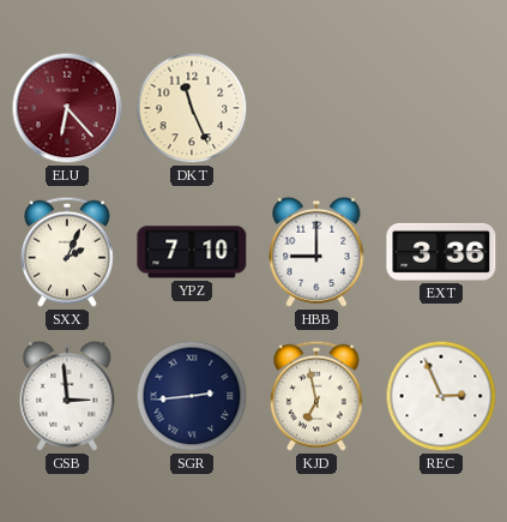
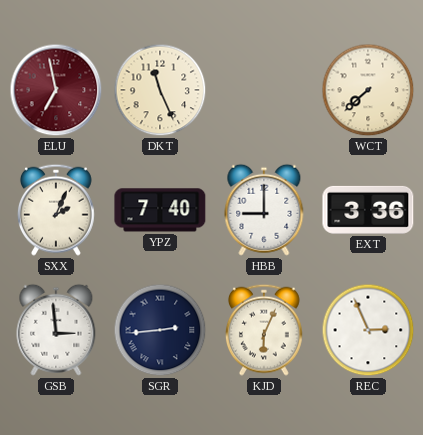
ELU: 6:23 -> 6:58
WCT: none -> 7:38
YPZ: 7:10 -> 7:40
KJD: 6:58 -> 6:04
